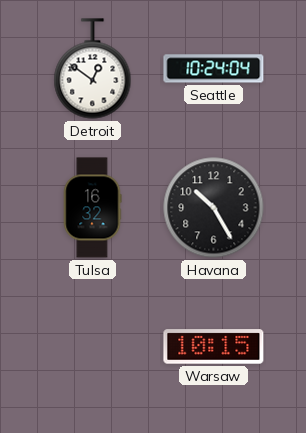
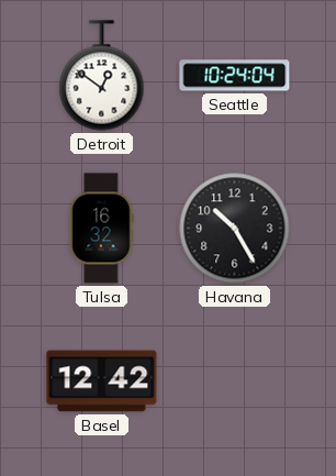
Basel: none -> 12:42
Warsaw: 10:15 -> none
